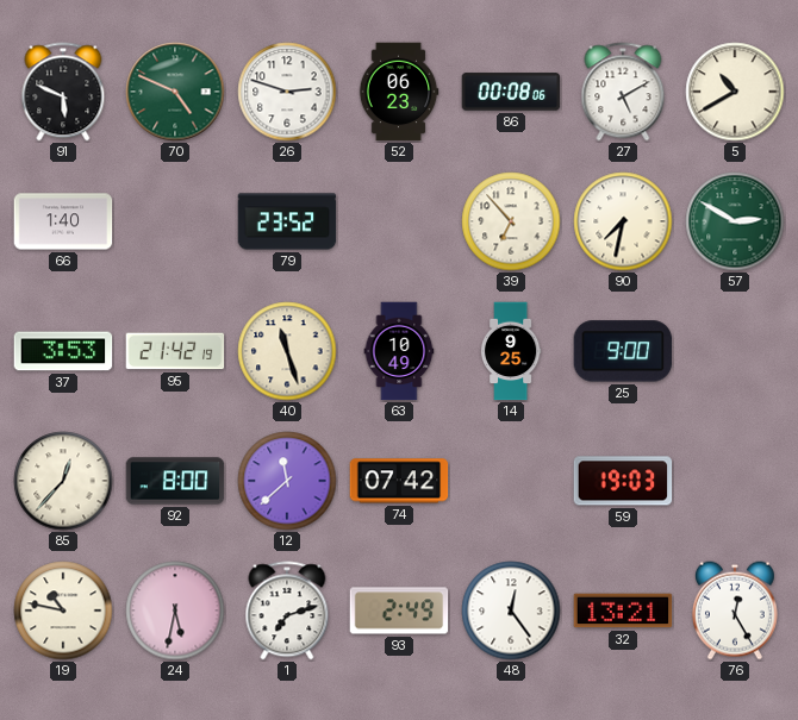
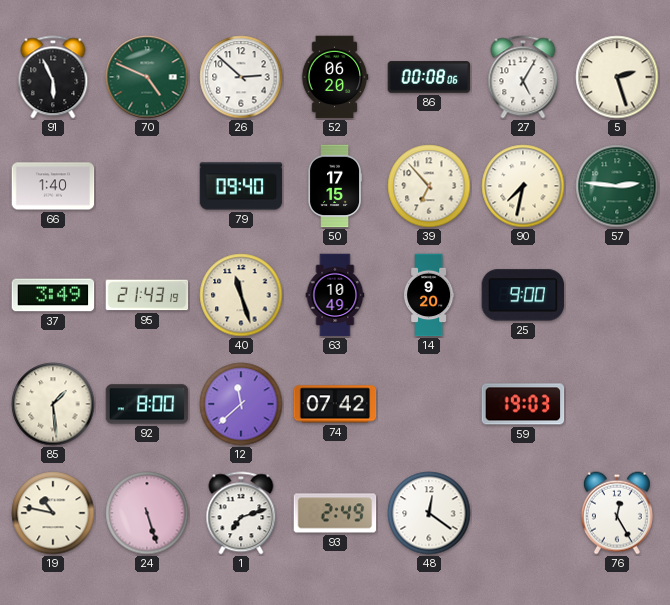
91: 5:49 -> 5:56
26: 2:48 -> 2:52
52: 06:23 -> 06:20
27: 5:10 -> 5:05
5: 10:40 -> 2:27
79: 23:52 -> 09:40
50: none -> 17:15
57: 2:50 -> 2:46
37: 3:53 -> 3:49
95: 21:42 -> 21:43
14: 9:25 -> 9:20
85: 12:37 -> 1:29
24: 5:32 -> 5:27
48: 12:24 -> 12:21
32: 13:21 -> none
